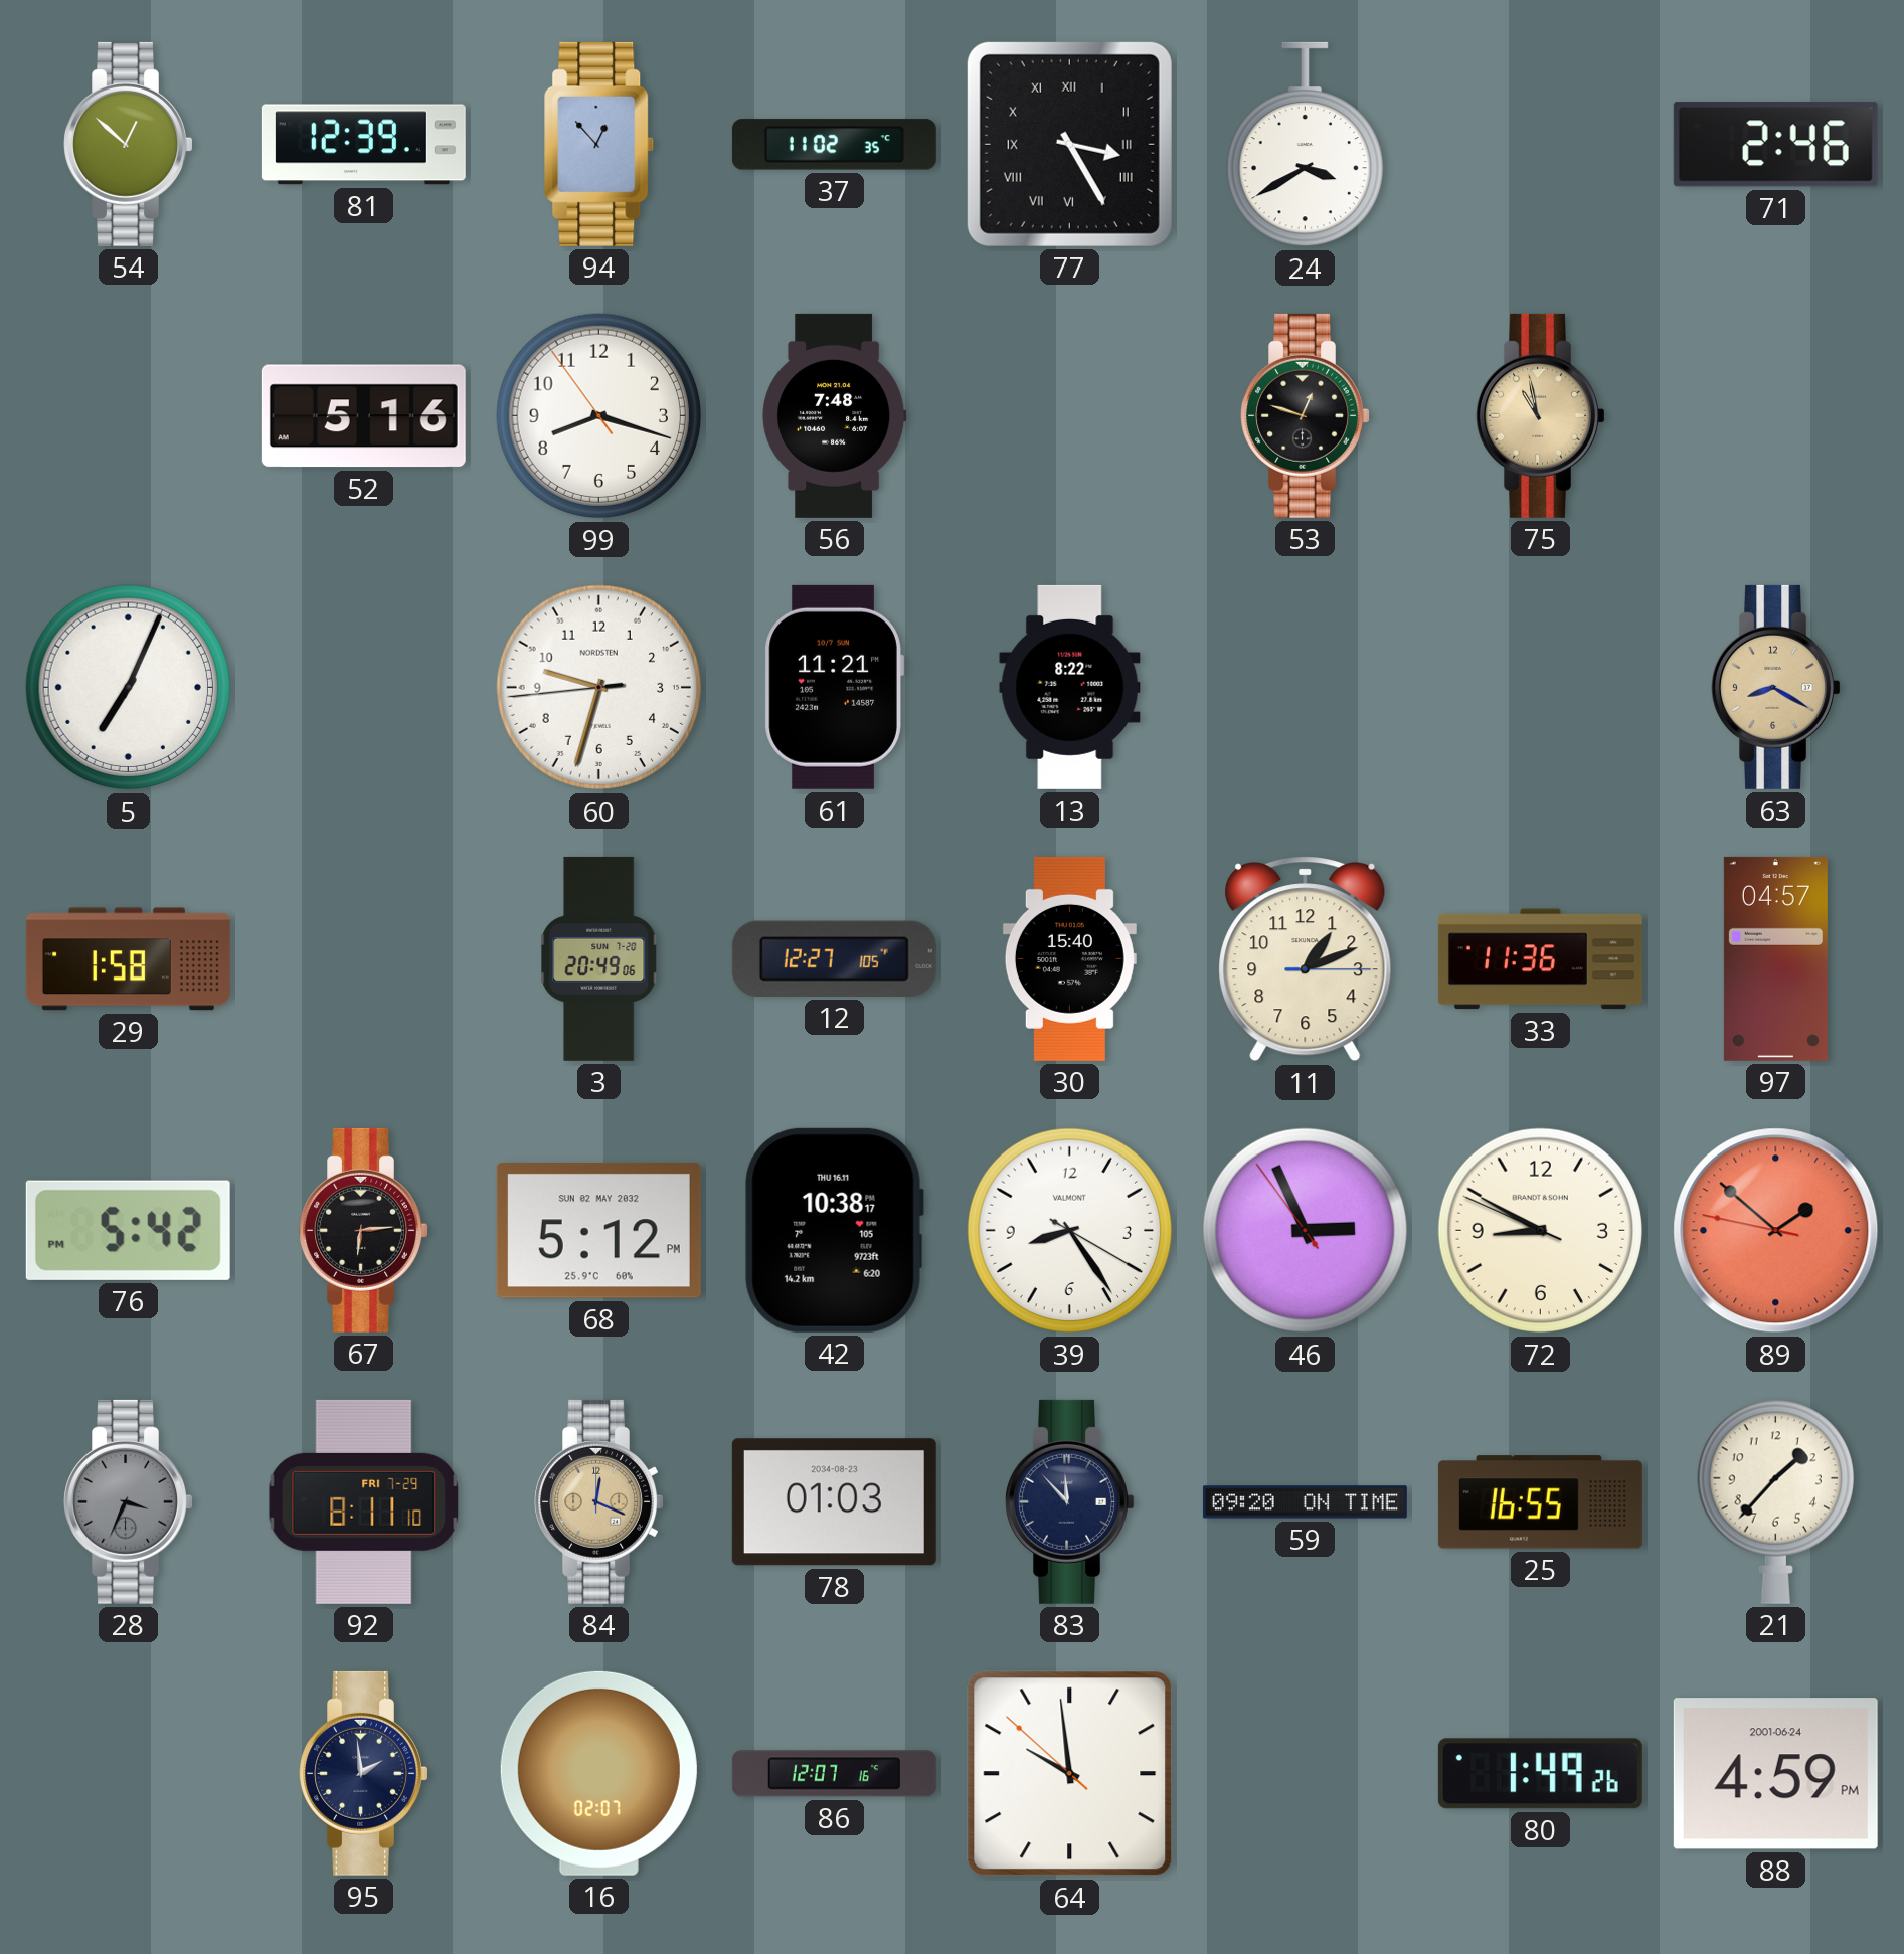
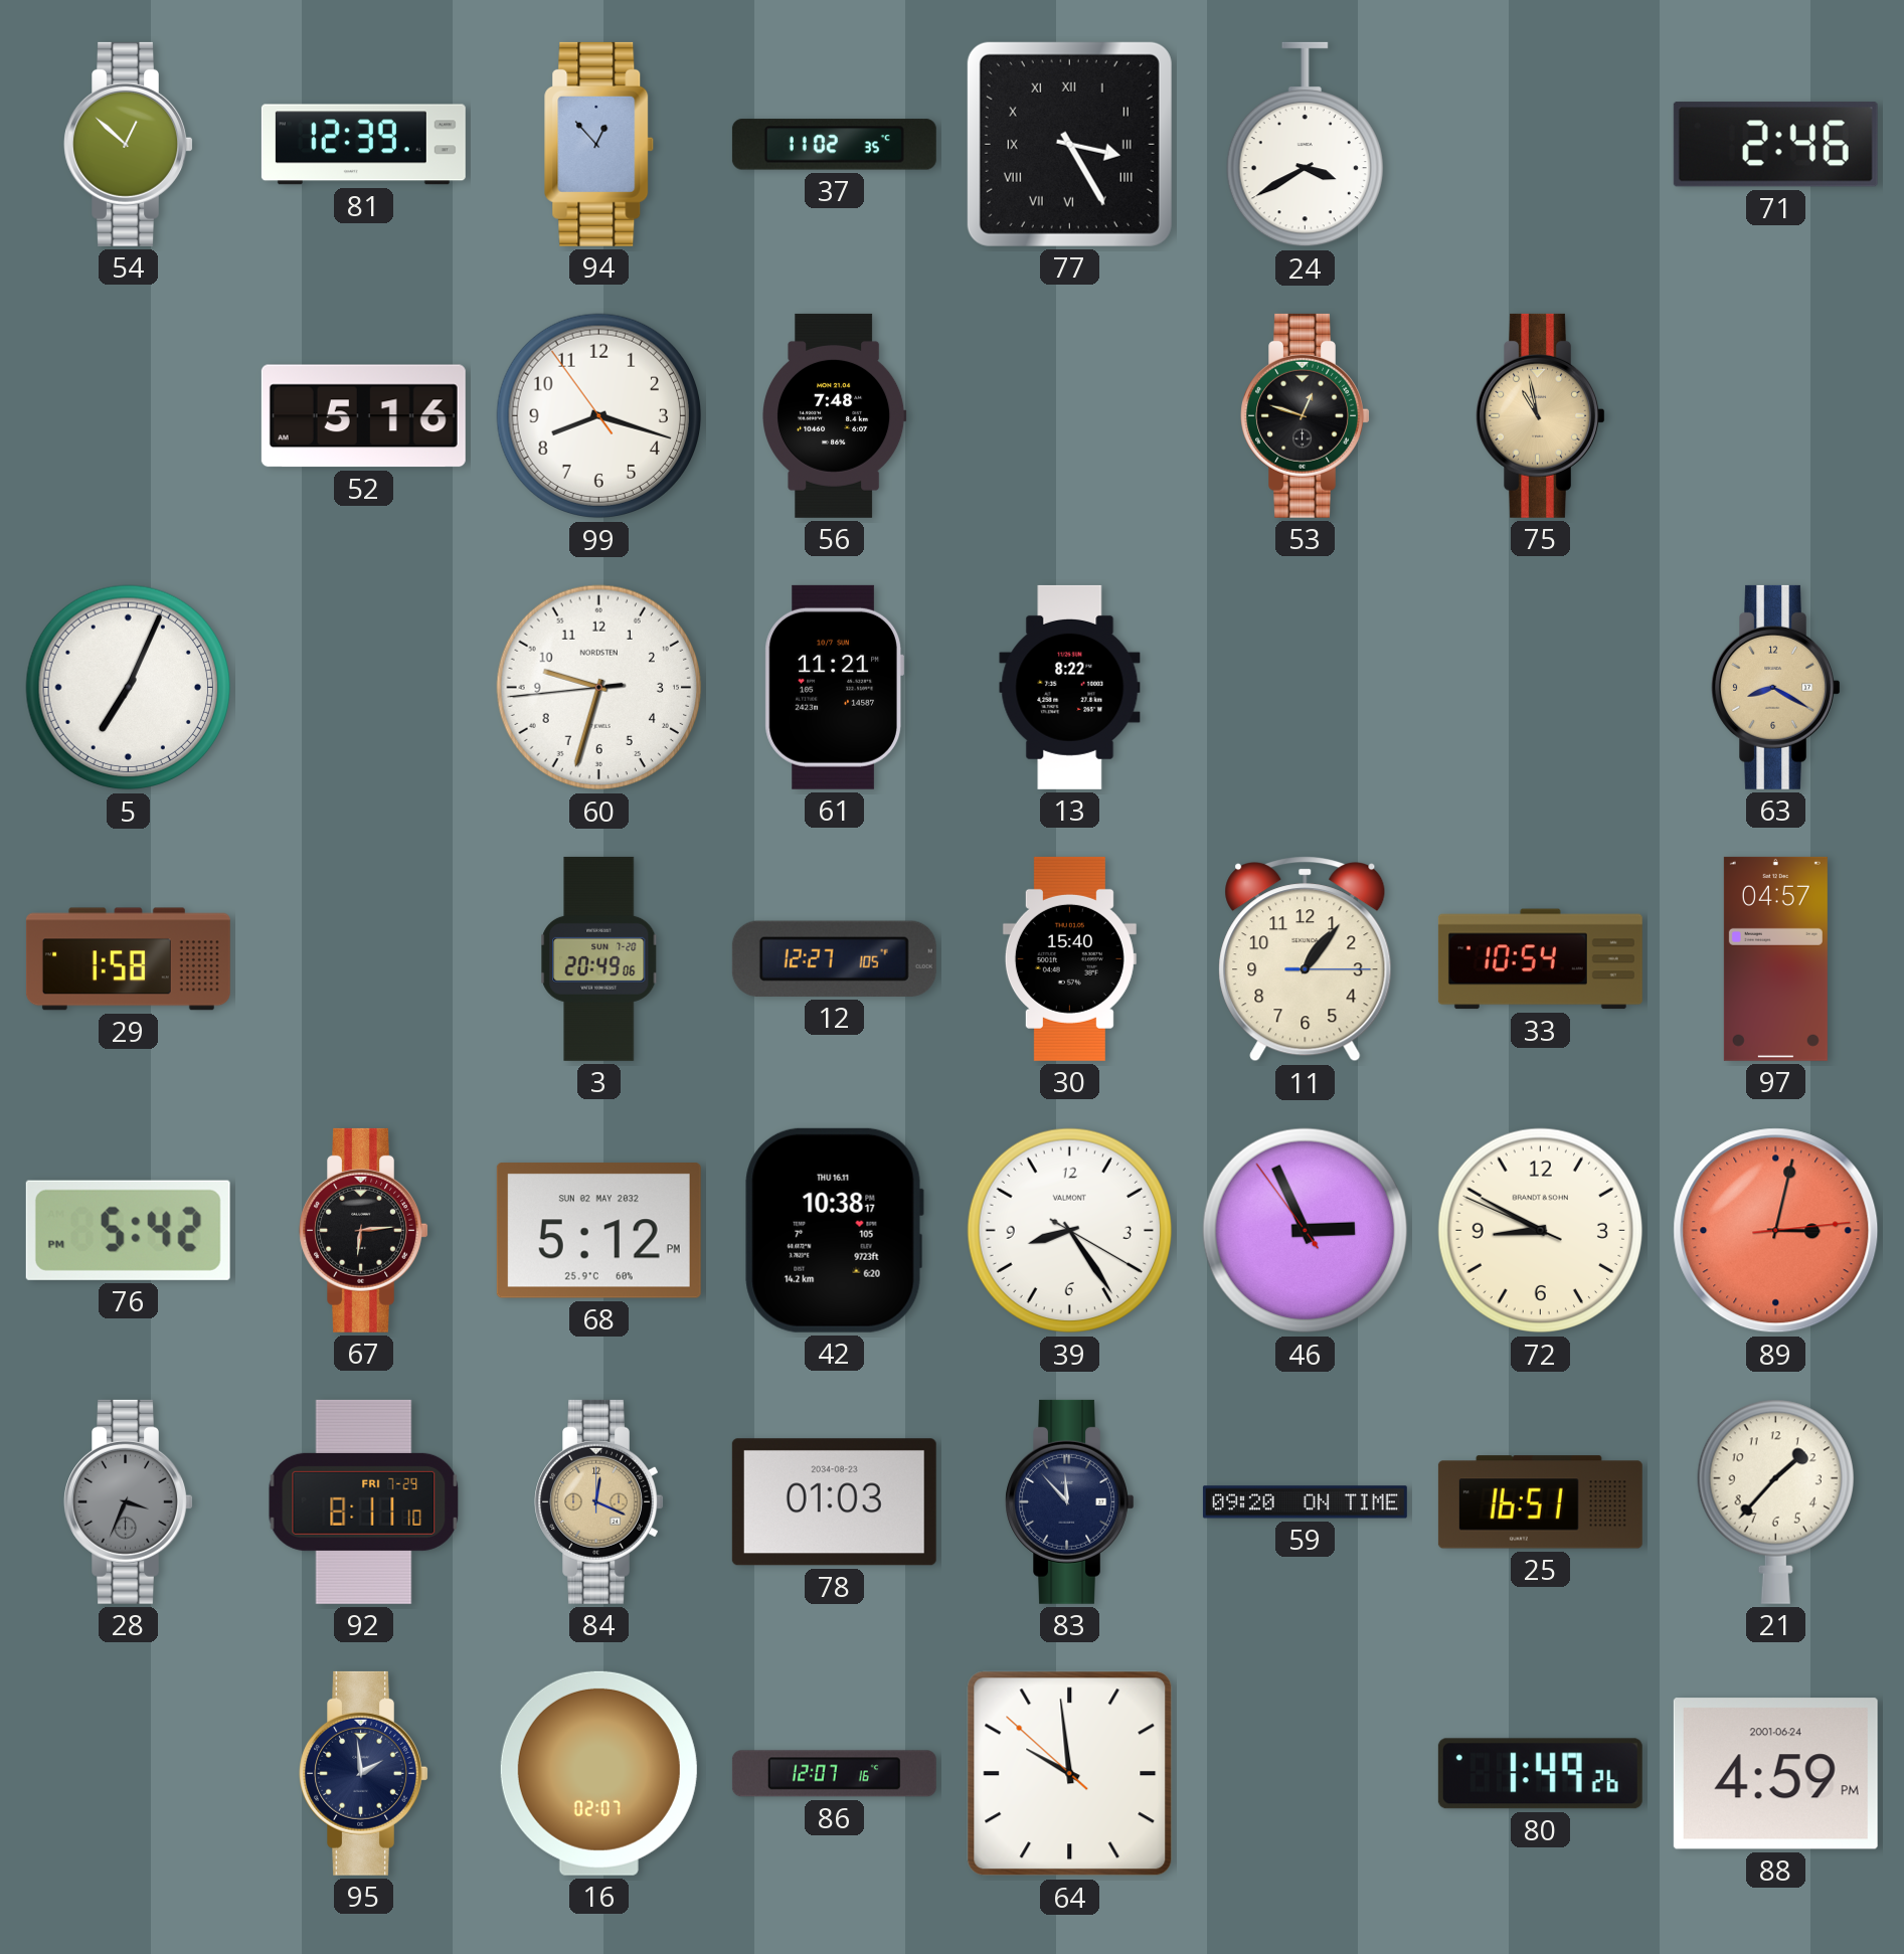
11: 1:11 -> 1:06
33: 11:36 -> 10:54
89: 1:51 -> 3:02
25: 16:55 -> 16:51
